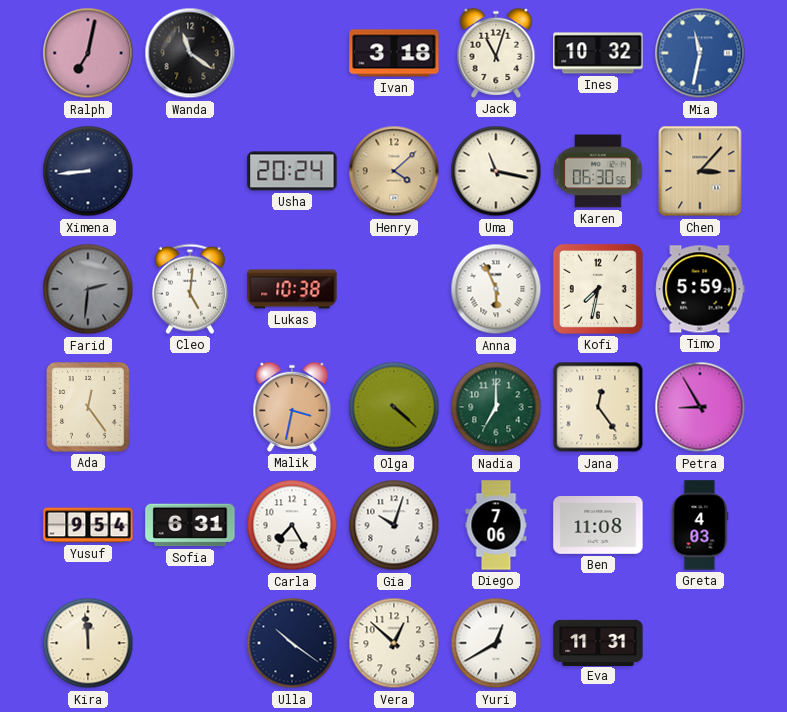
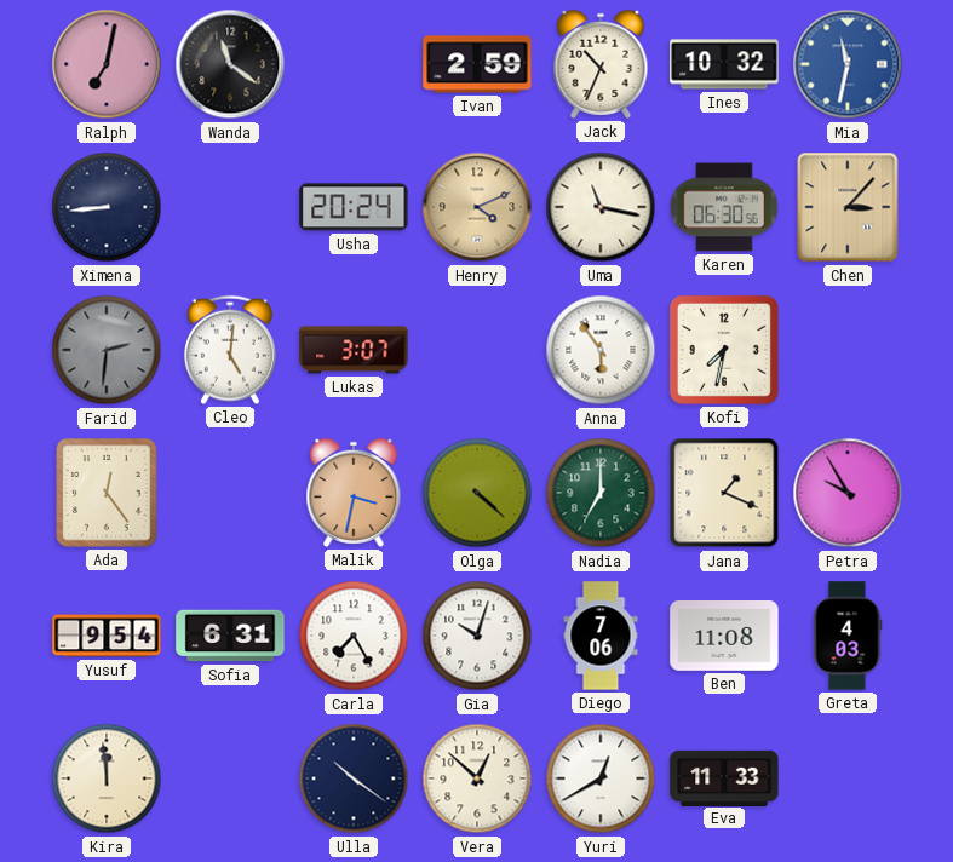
Ivan: 3:18 -> 2:59
Jack: 11:03 -> 10:34
Henry: 4:08 -> 4:11
Lukas: 10:38 -> 3:07
Anna: 5:56 -> 5:54
Timo: 5:59 -> none
Jana: 12:24 -> 1:19
Petra: 8:55 -> 9:55
Eva: 11:31 -> 11:33
